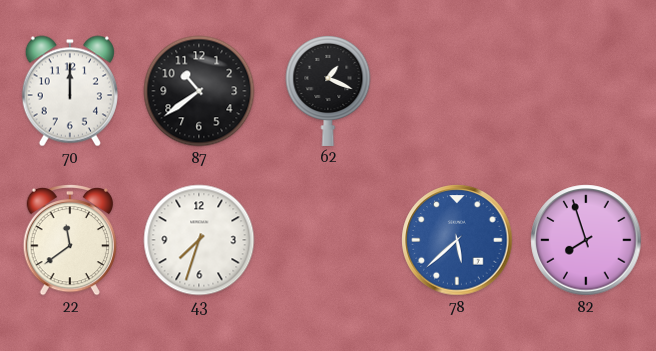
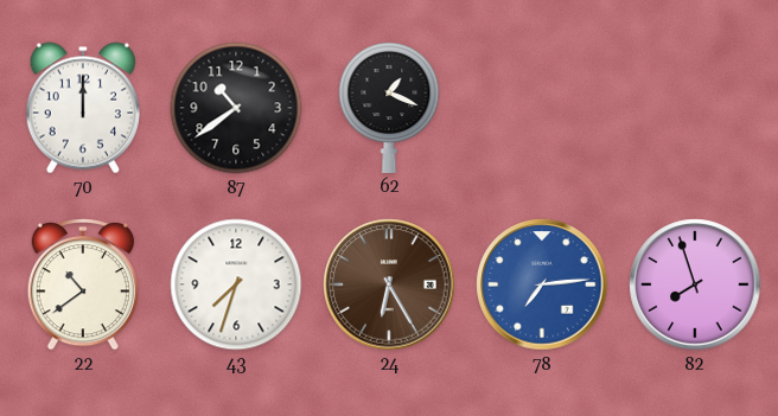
22: 11:39 -> 10:39
24: none -> 6:25
78: 5:38 -> 7:14
